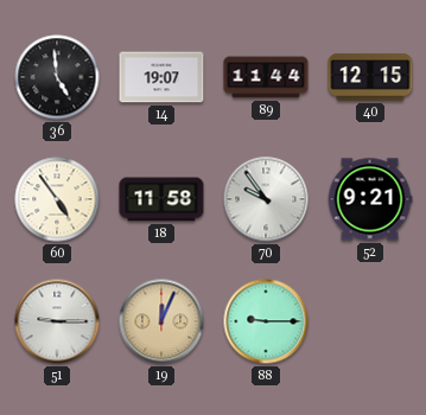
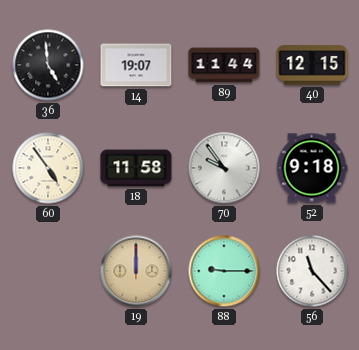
52: 9:21 -> 9:18
51: 9:15 -> none
19: 12:04 -> 12:00
56: none -> 11:23
